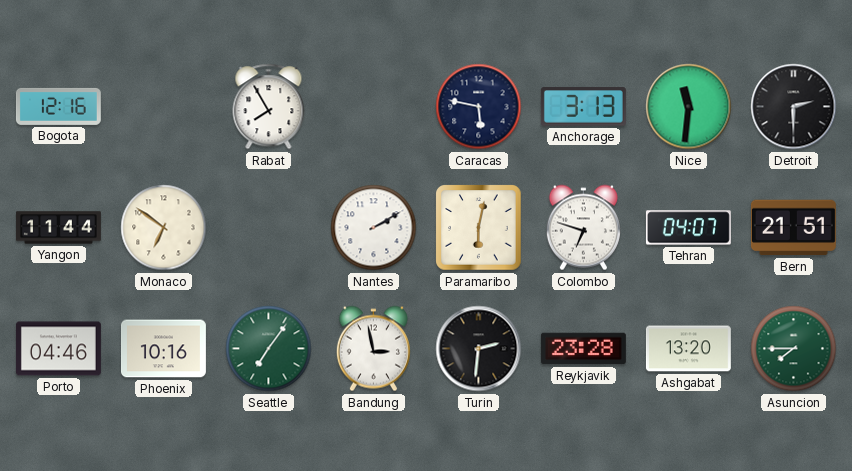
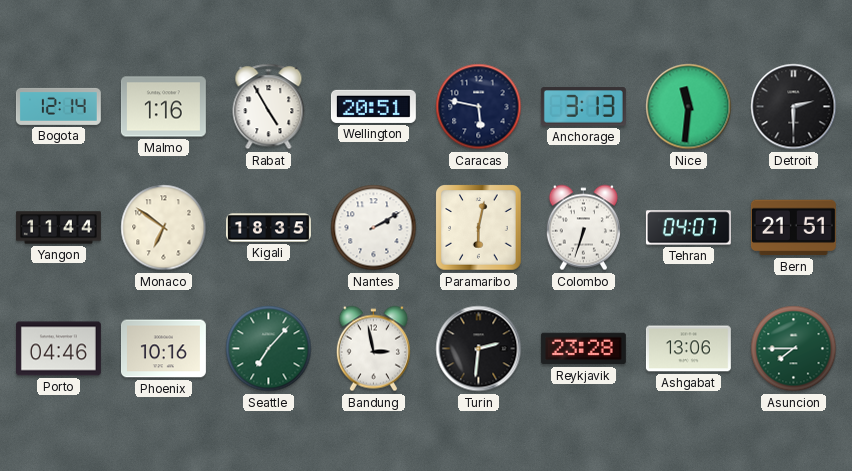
Bogota: 12:16 -> 12:14
Malmo: none -> 1:16
Rabat: 7:55 -> 4:55
Wellington: none -> 20:51
Kigali: none -> 18:35
Colombo: 6:48 -> 6:33
Seattle: 7:06 -> 7:07
Ashgabat: 13:20 -> 13:06
